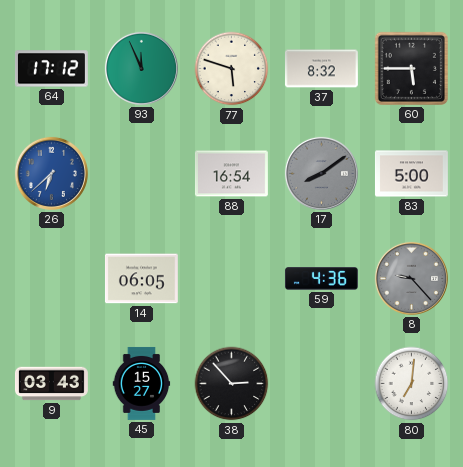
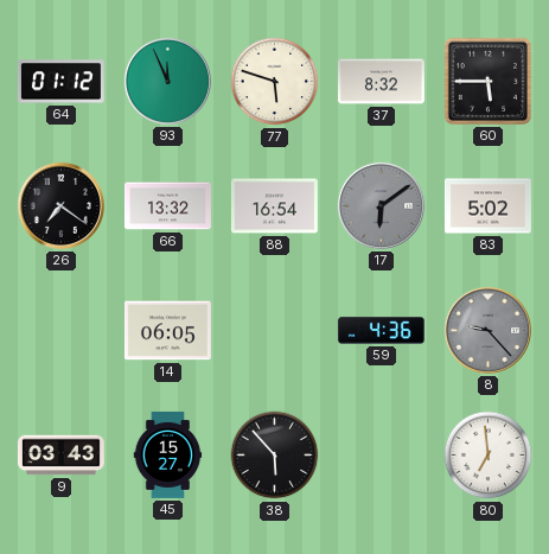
64: 17:12 -> 01:12
26: 6:38 -> 7:21
26 dial: blue -> black
66: none -> 13:32
17: 8:09 -> 6:09
83: 5:00 -> 5:02
38: 2:53 -> 5:53
80: 7:01 -> 6:59
